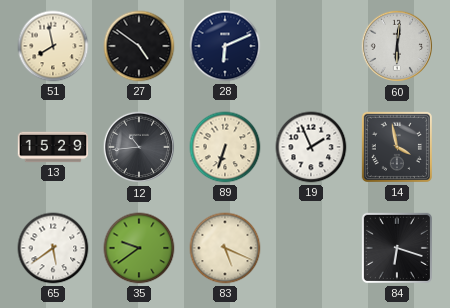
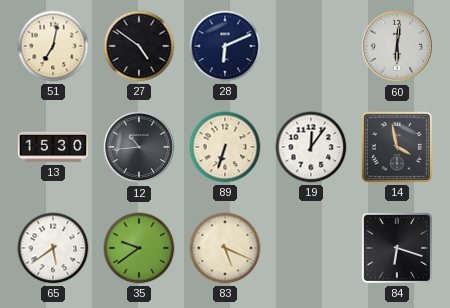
51: 7:58 -> 7:02
13: 15:29 -> 15:30
19: 1:56 -> 12:06
